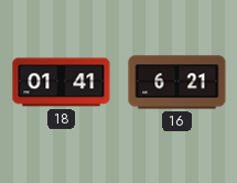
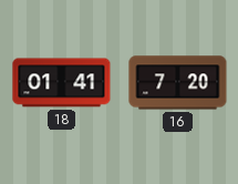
16: 6:21 -> 7:20
